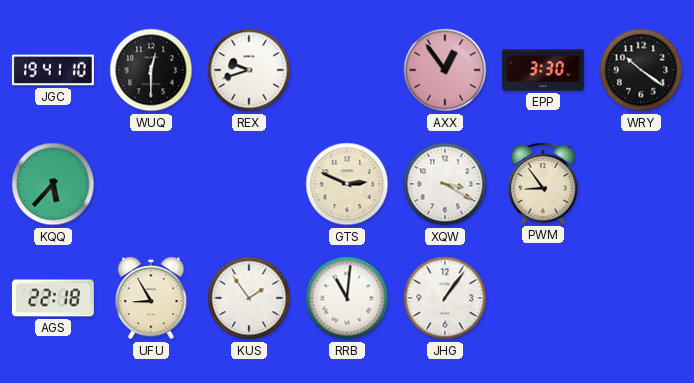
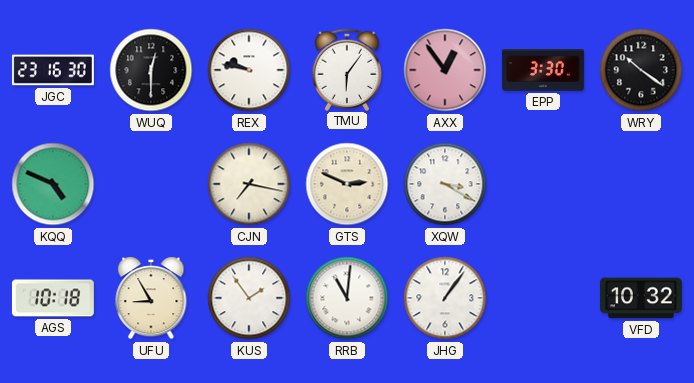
JGC: 19:41 -> 23:16
REX: 9:42 -> 9:47
TMU: none -> 6:06
KQQ: 5:37 -> 4:49
CJN: none -> 7:17
PWM: 8:54 -> none
AGS: 22:18 -> 10:18
VFD: none -> 10:32
